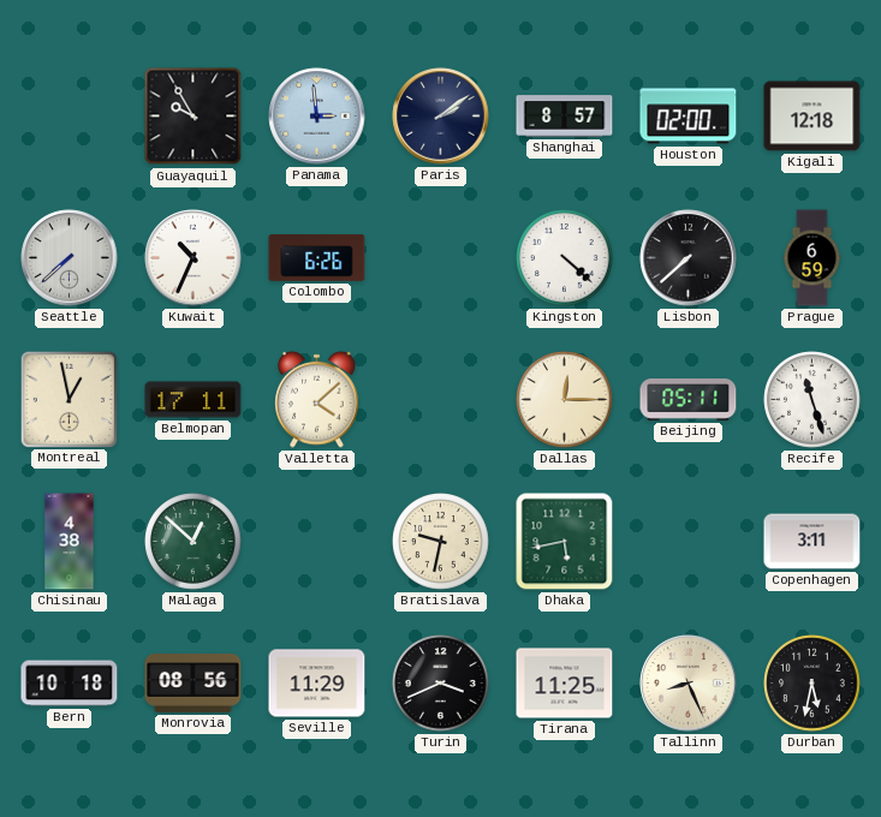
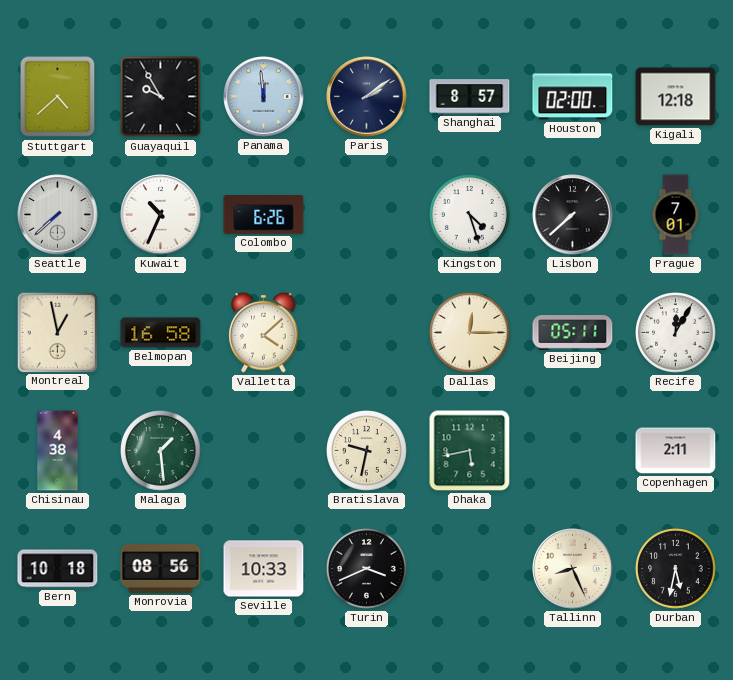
Stuttgart: none -> 4:38
Panama: 2:59 -> 11:59
Kingston: 4:22 -> 4:27
Prague: 6:59 -> 7:01
Belmopan: 17:11 -> 16:58
Recife: 11:27 -> 12:05
Malaga: 12:52 -> 1:29
Copenhagen: 3:11 -> 2:11
Seville: 11:29 -> 10:33
Tirana: 11:25 -> none
